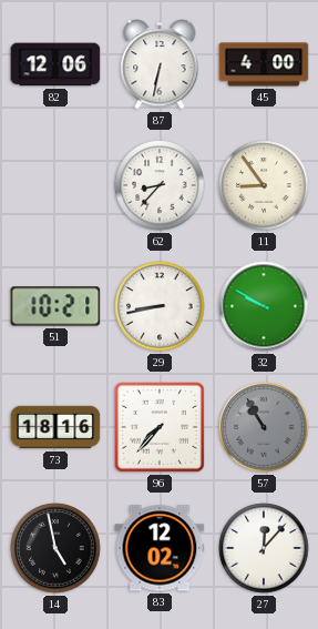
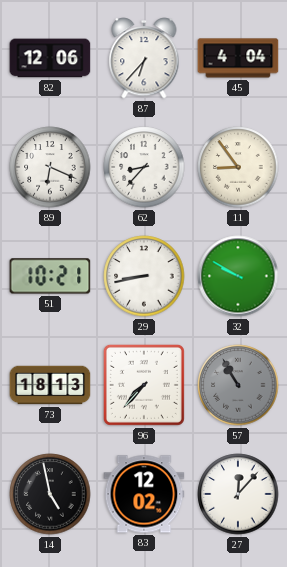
87: 6:32 -> 6:37
45: 4:00 -> 4:04
89: none -> 6:19
73: 18:16 -> 18:13
